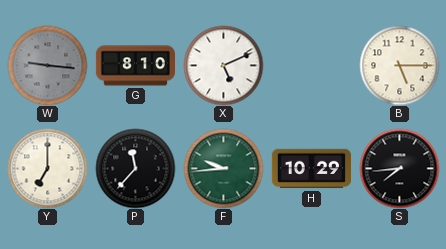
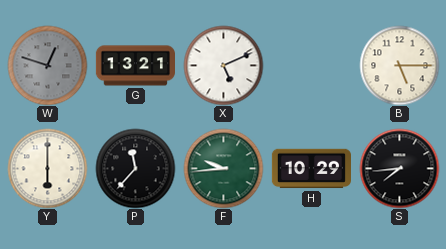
W: 9:16 -> 12:48
G: 8:10 -> 13:21
Y: 7:00 -> 6:00
